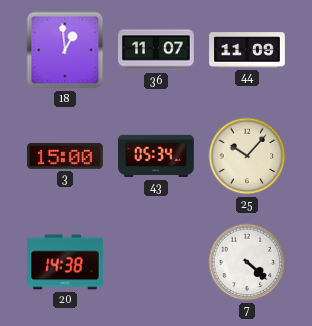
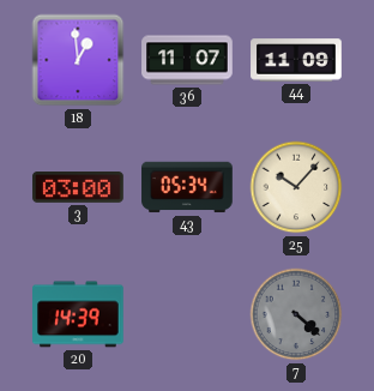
3: 15:00 -> 03:00
20: 14:38 -> 14:39
7 dial: white -> grey
